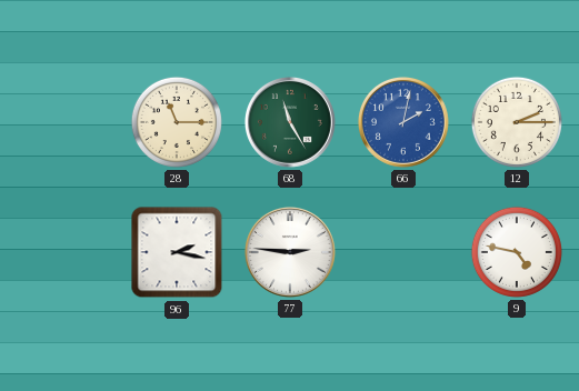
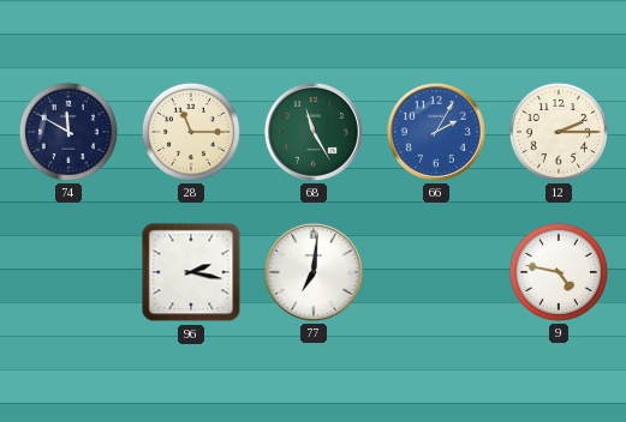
74: none -> 11:50
66: 2:02 -> 2:05
77: 2:46 -> 7:01
